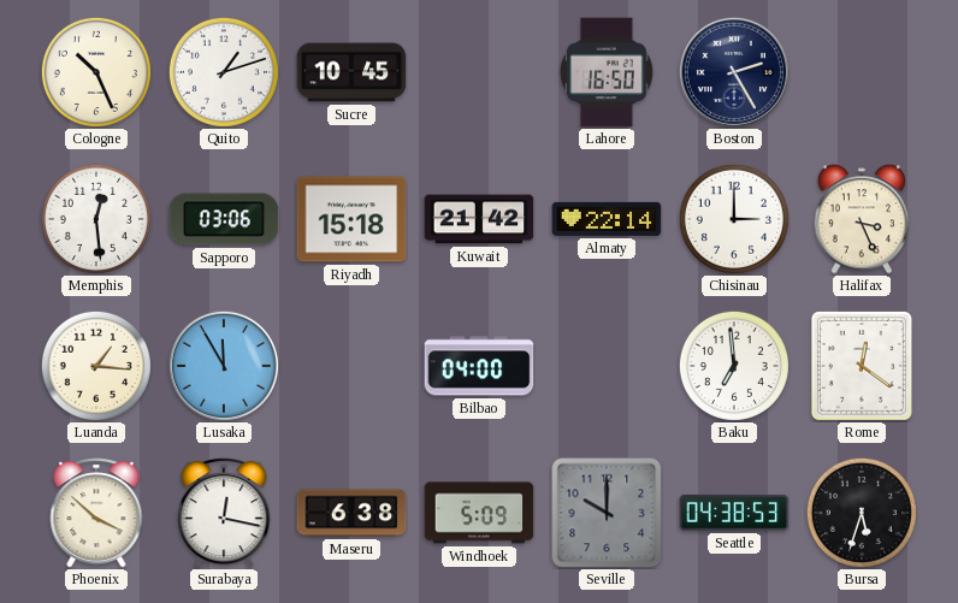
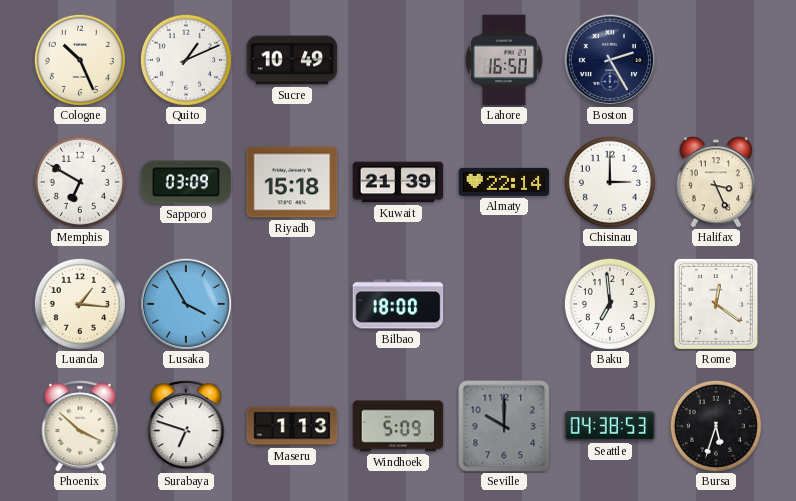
Quito: 1:12 -> 1:11
Sucre: 10:45 -> 10:49
Memphis: 12:29 -> 6:50
Sapporo: 03:06 -> 03:09
Kuwait: 21:42 -> 21:39
Lusaka: 11:55 -> 3:55
Bilbao: 04:00 -> 18:00
Surabaya: 12:17 -> 6:48
Maseru: 6:38 -> 1:13
